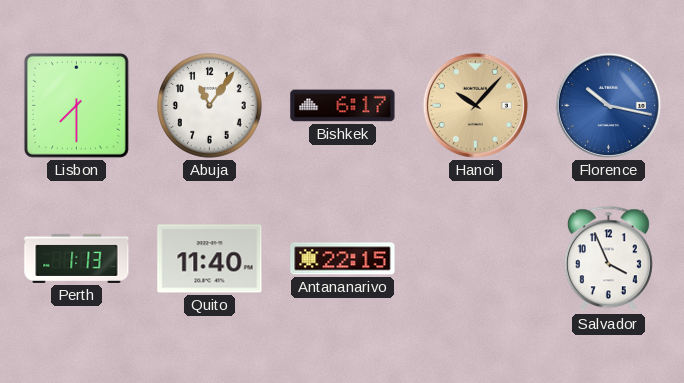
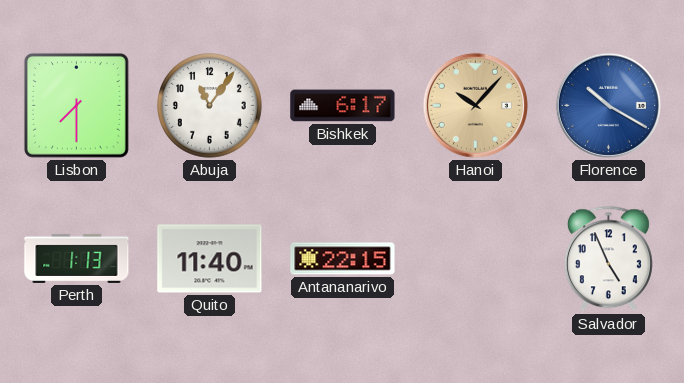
Florence: 10:17 -> 10:20
Salvador: 3:56 -> 4:56
